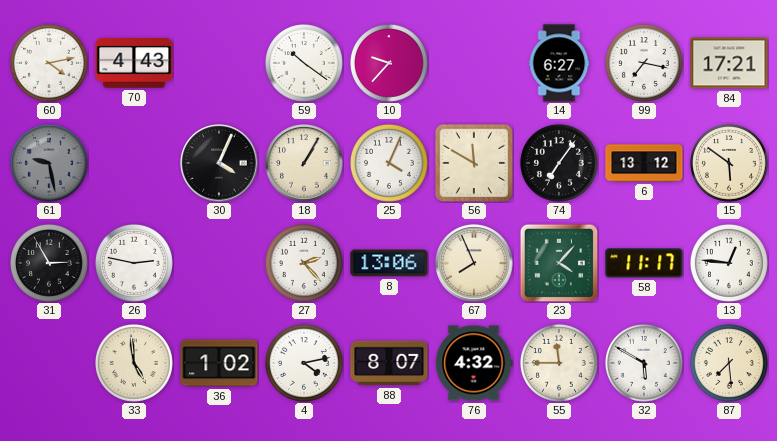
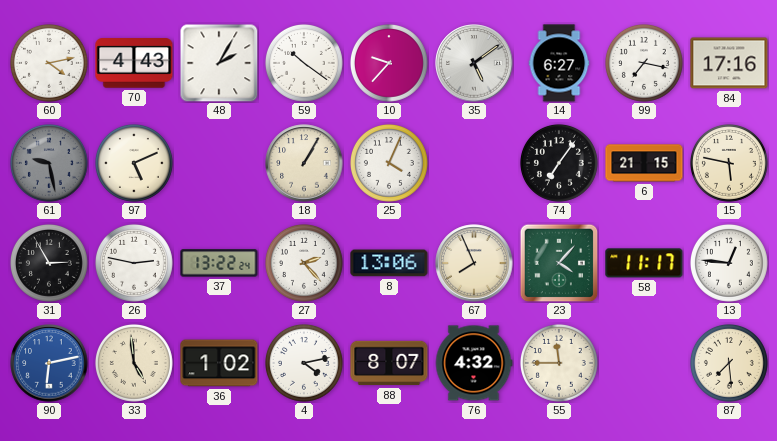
48: none -> 2:05
35: none -> 5:09
84: 17:21 -> 17:16
97: none -> 5:11
30: 4:04 -> none
56: 11:50 -> none
6: 13:12 -> 21:15
15: 5:51 -> 5:47
37: none -> 13:22
90: none -> 6:13
32: 5:50 -> none
